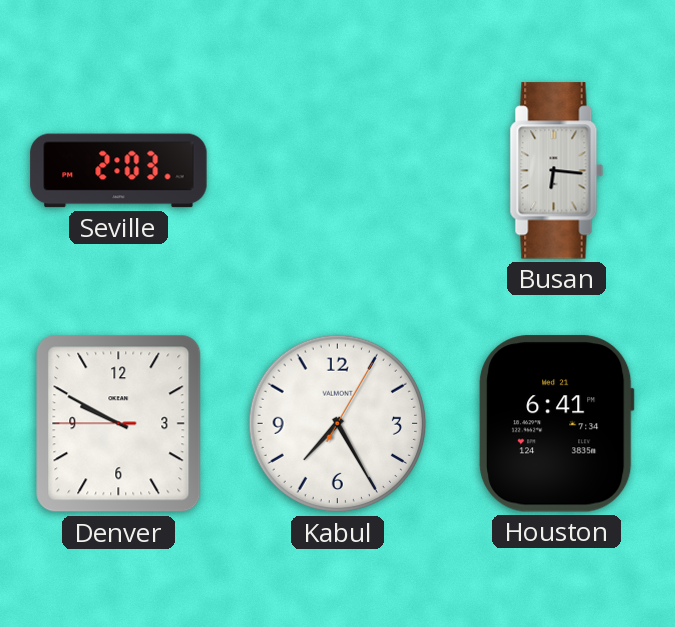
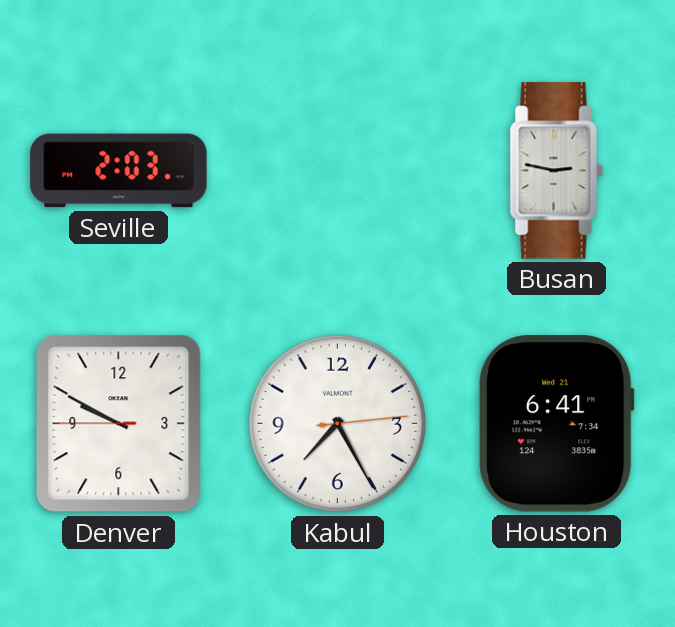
Busan: 6:16 -> 2:47
Kabul: 7:25:05 -> 7:25:14
